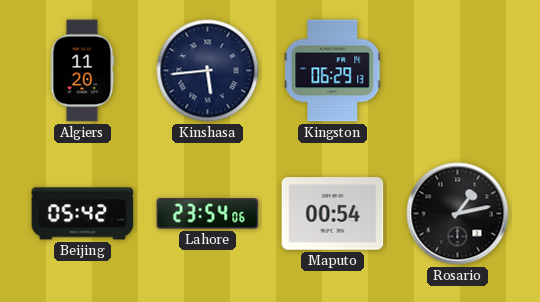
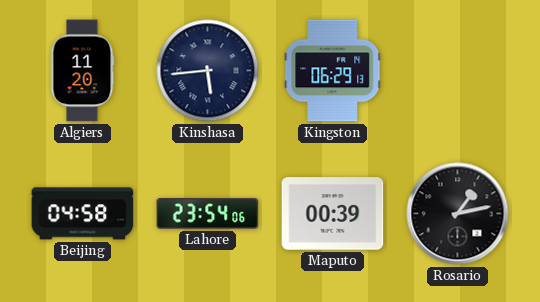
Beijing: 05:42 -> 04:58
Maputo: 00:54 -> 00:39
